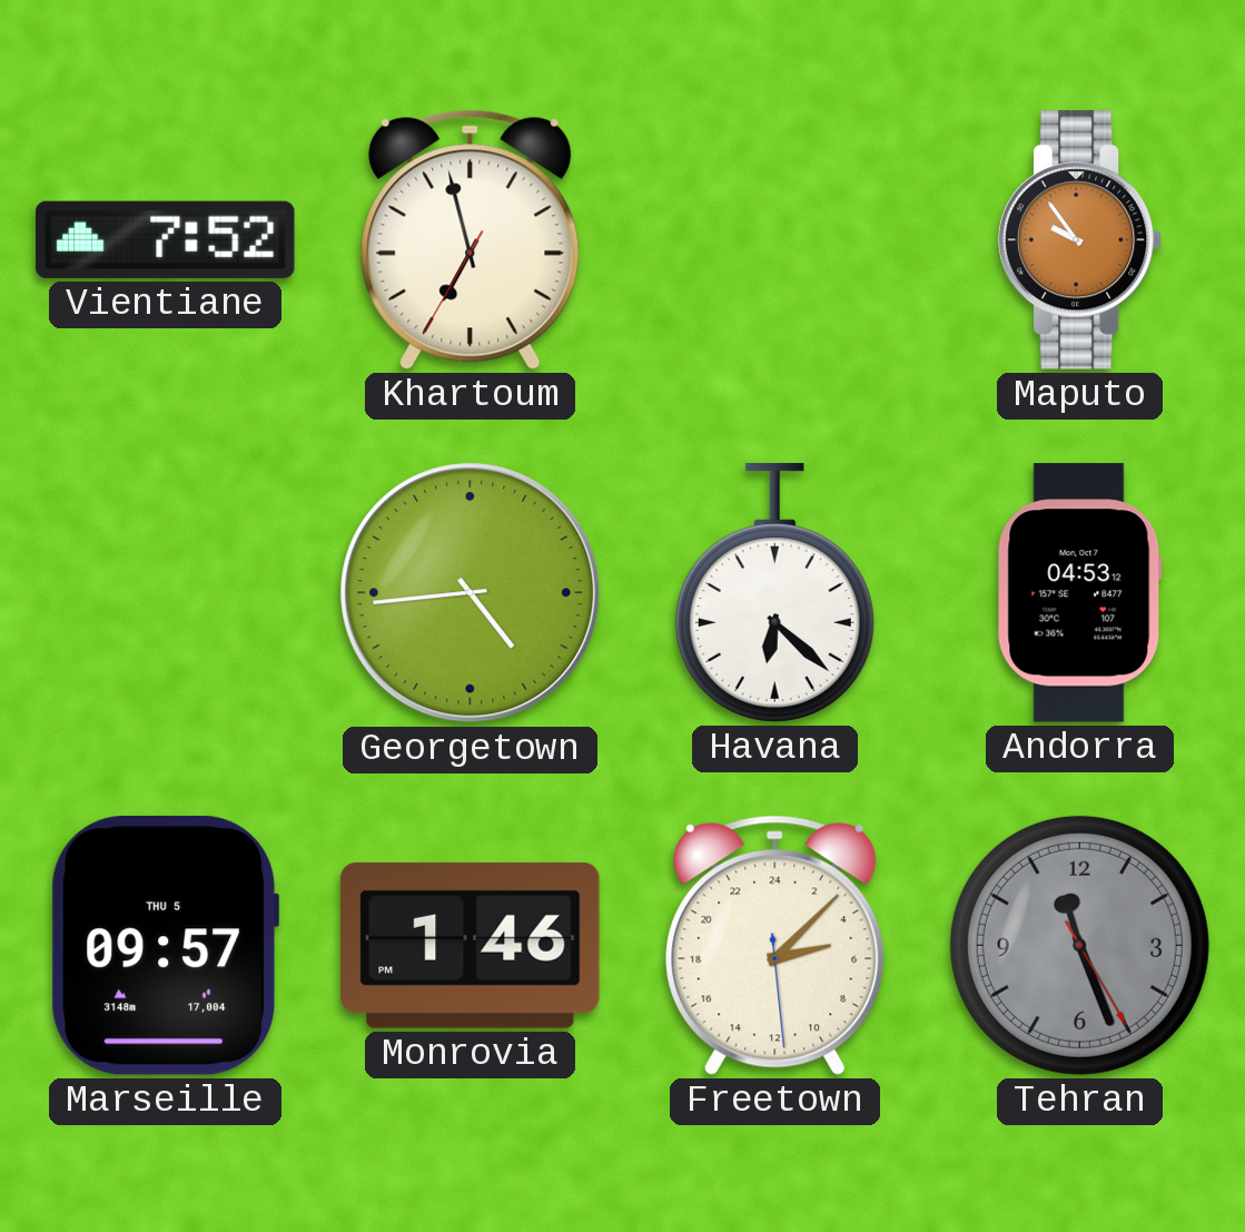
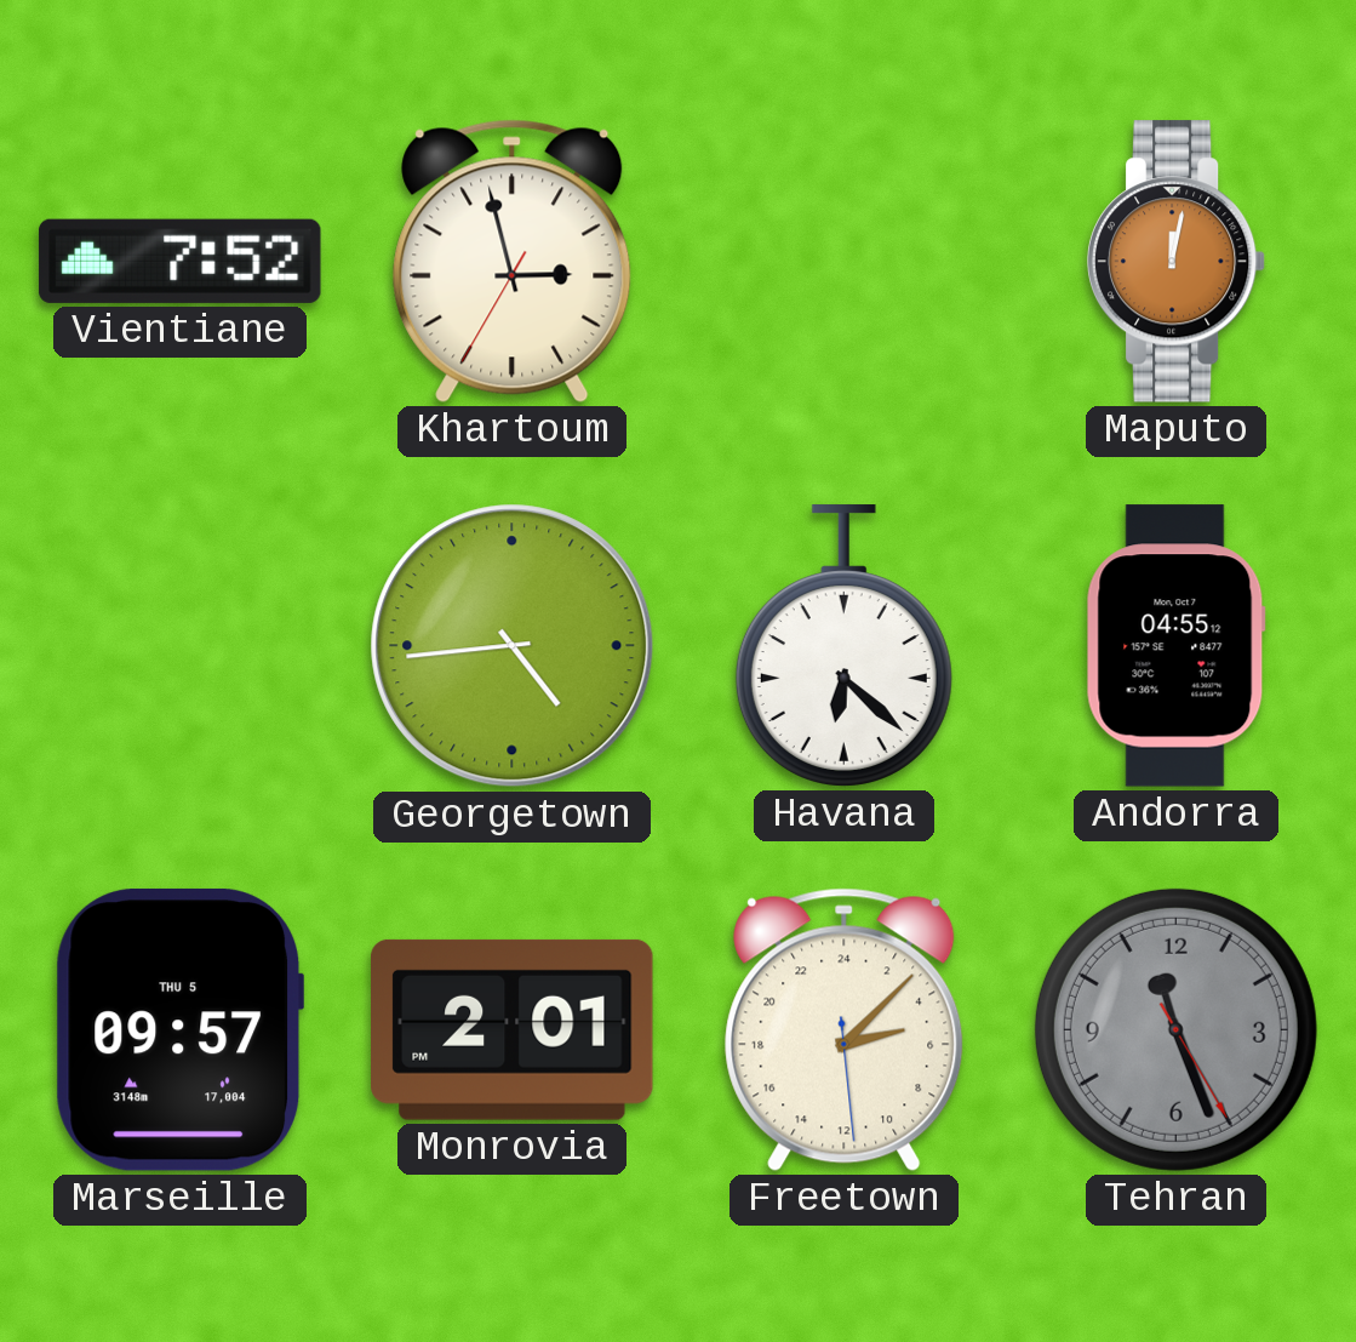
Khartoum: 6:57 -> 2:57
Maputo: 9:54 -> 12:02
Andorra: 04:53 -> 04:55
Monrovia: 1:46 -> 2:01
